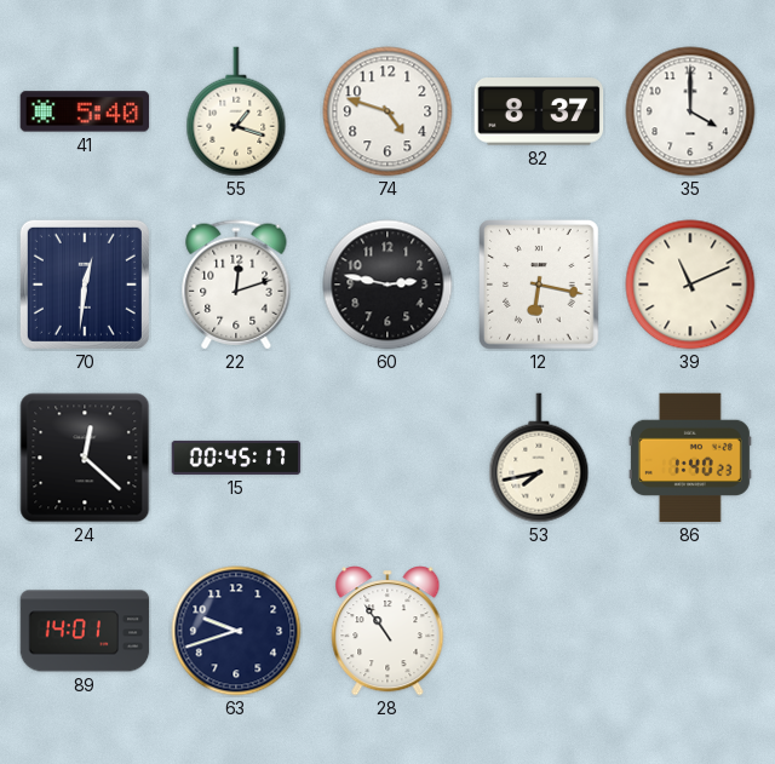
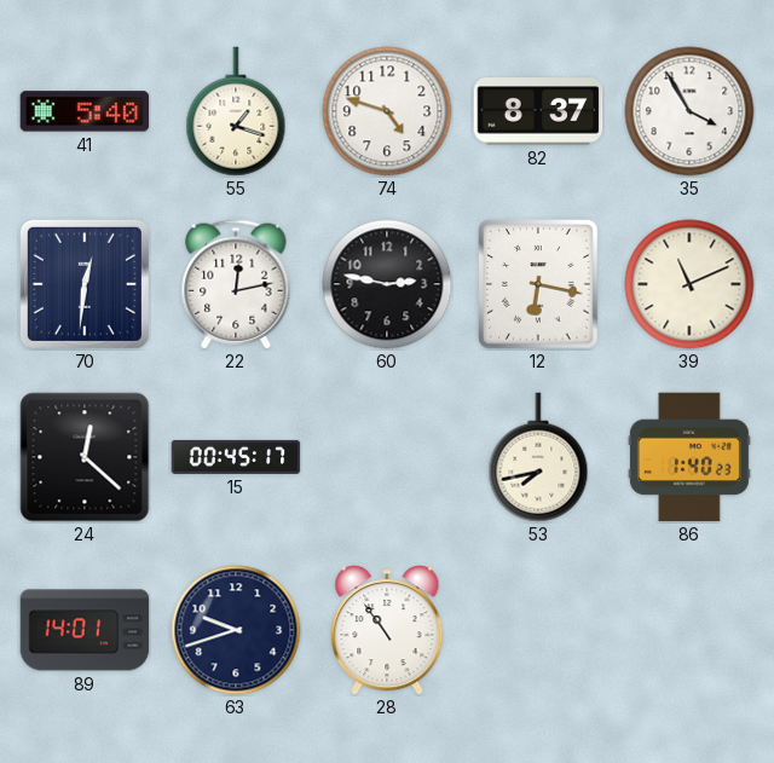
35: 4:00 -> 3:55
22: 12:12 -> 12:13
